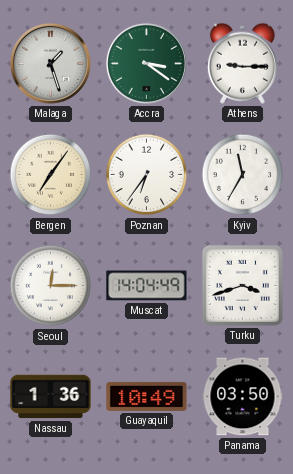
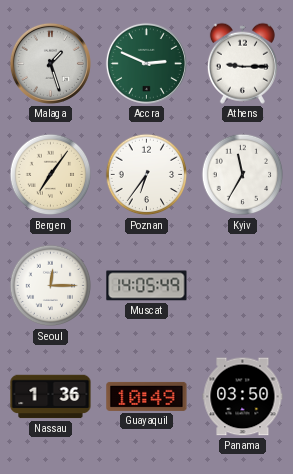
Accra: 3:21 -> 2:49
Muscat: 14:04 -> 14:05
Turku: 3:42 -> none
